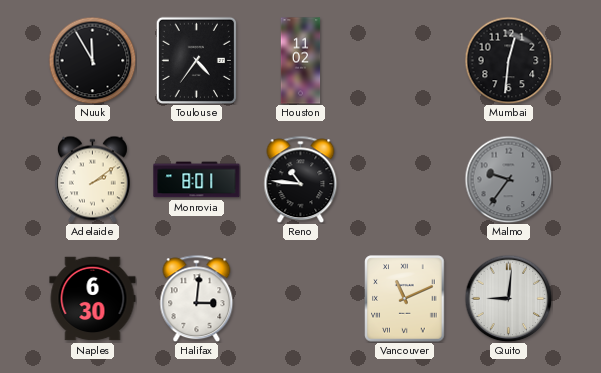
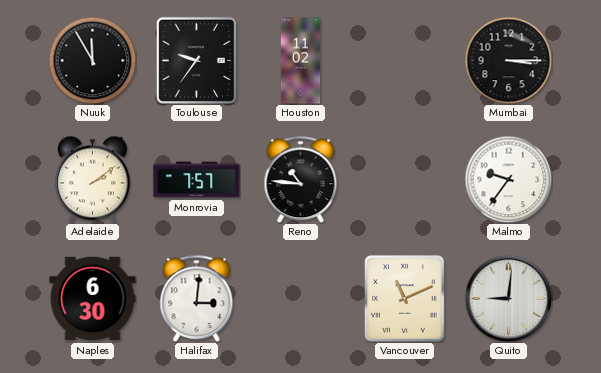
Toulouse: 4:36 -> 9:36
Mumbai: 12:31 -> 3:15
Monrovia: 8:01 -> 7:57
Malmo dial: grey -> white
